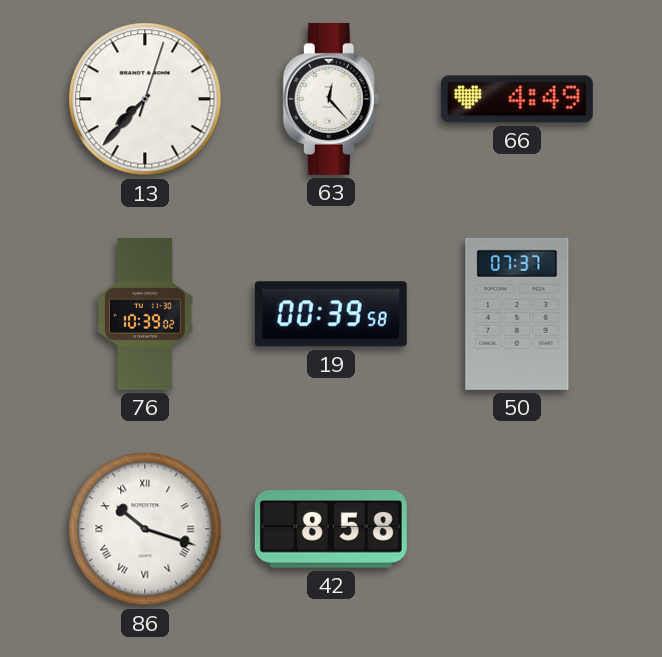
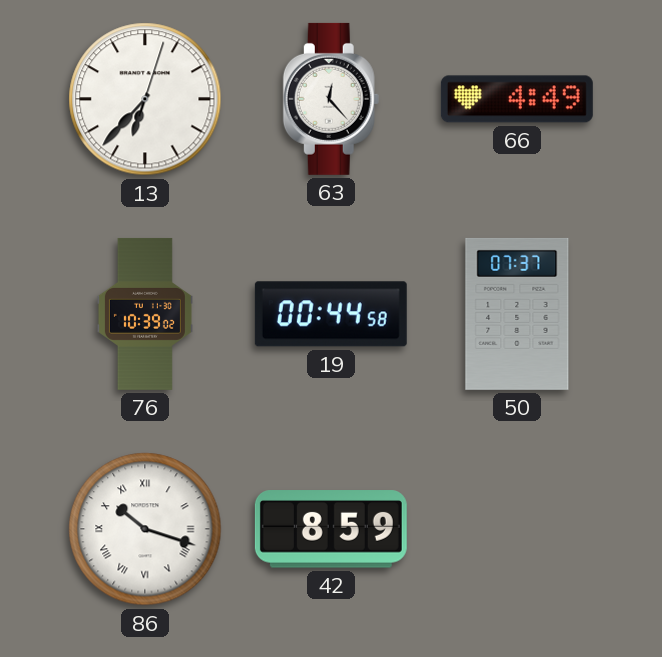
13: 7:37 -> 6:37
19: 00:39 -> 00:44
42: 8:58 -> 8:59
